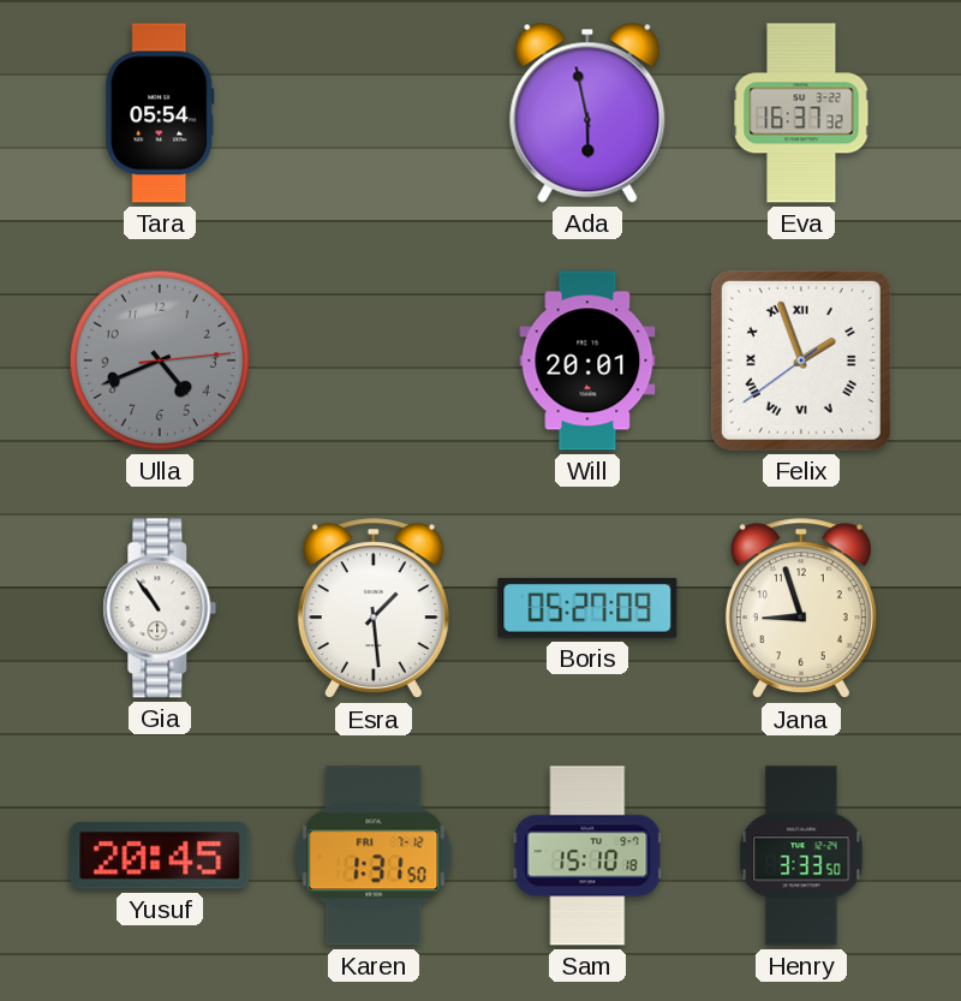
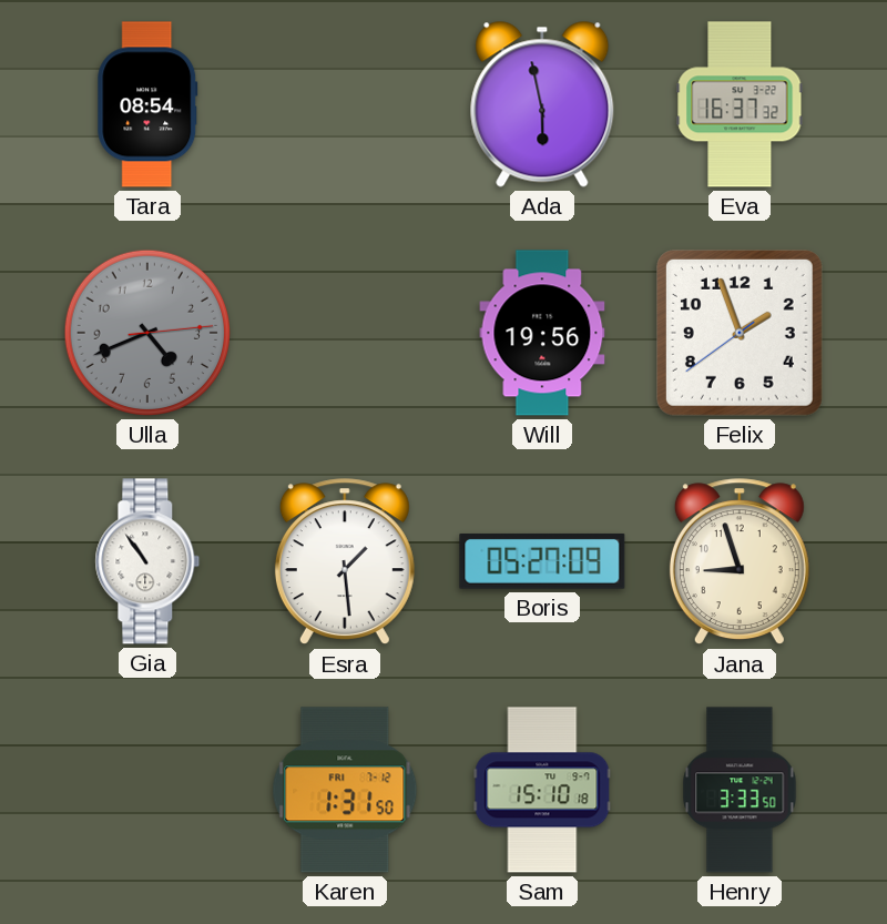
Tara: 05:54 -> 08:54
Will: 20:01 -> 19:56
Felix numerals: Roman -> Arabic
Yusuf: 20:45 -> none
